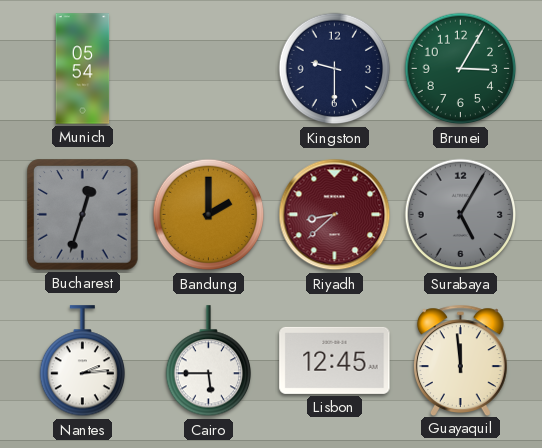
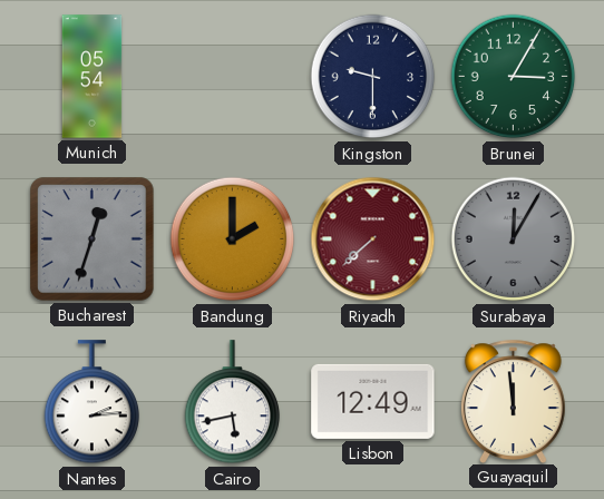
Riyadh: 8:38 -> 7:38
Surabaya: 5:05 -> 12:05
Cairo: 5:45 -> 5:43
Lisbon: 12:45 -> 12:49
